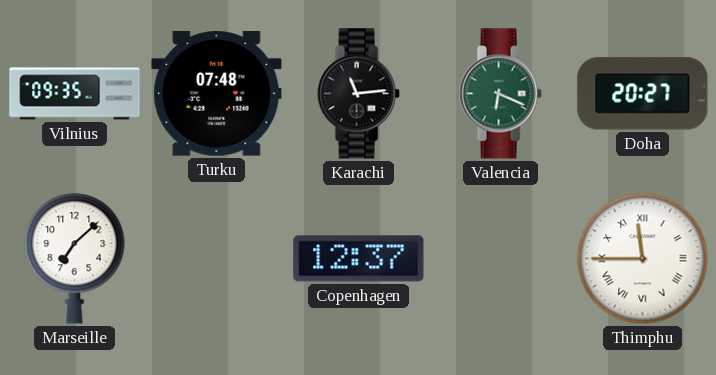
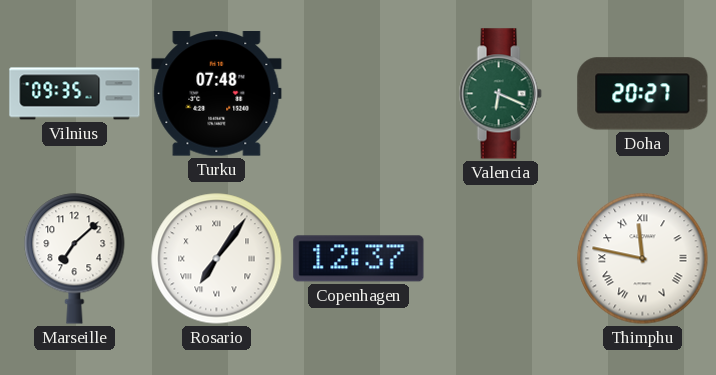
Karachi: 11:14 -> none
Rosario: none -> 7:06
Thimphu: 11:45 -> 11:47
